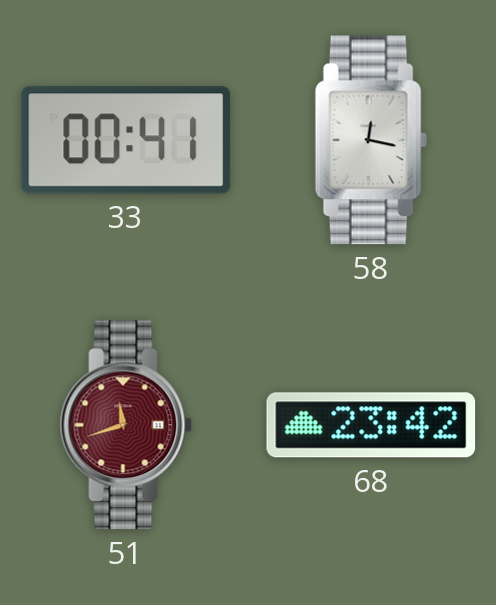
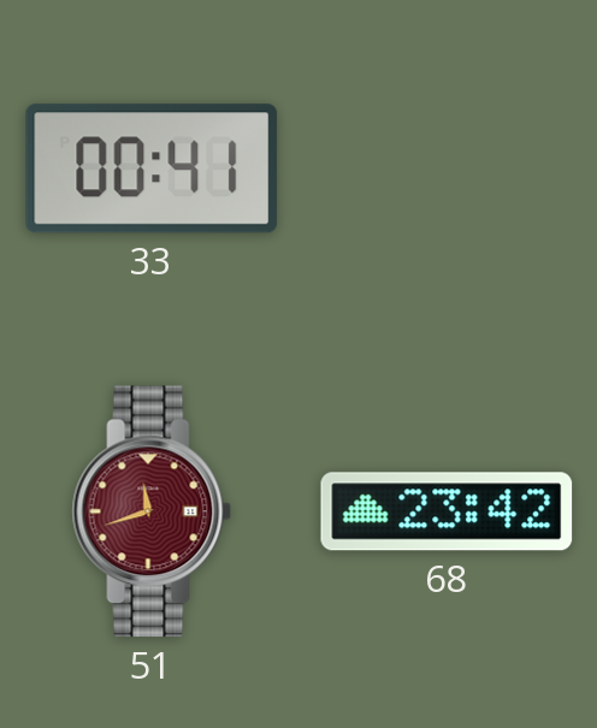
58: 12:17 -> none
